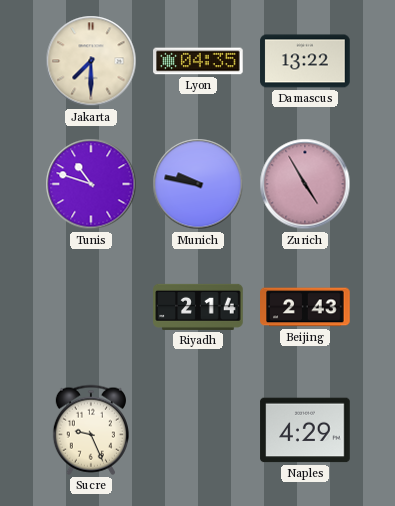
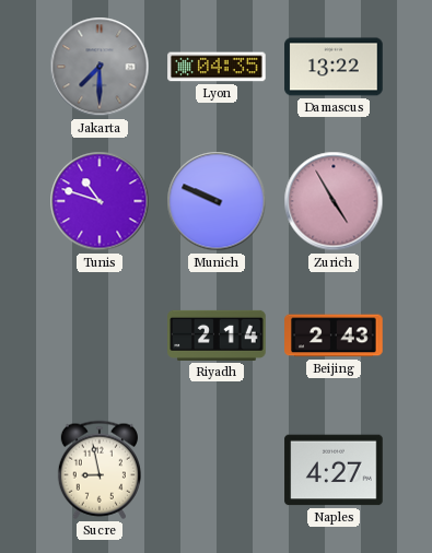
Jakarta dial: cream -> grey
Munich: 9:47 -> 9:49
Sucre: 9:26 -> 8:58
Naples: 4:29 -> 4:27
